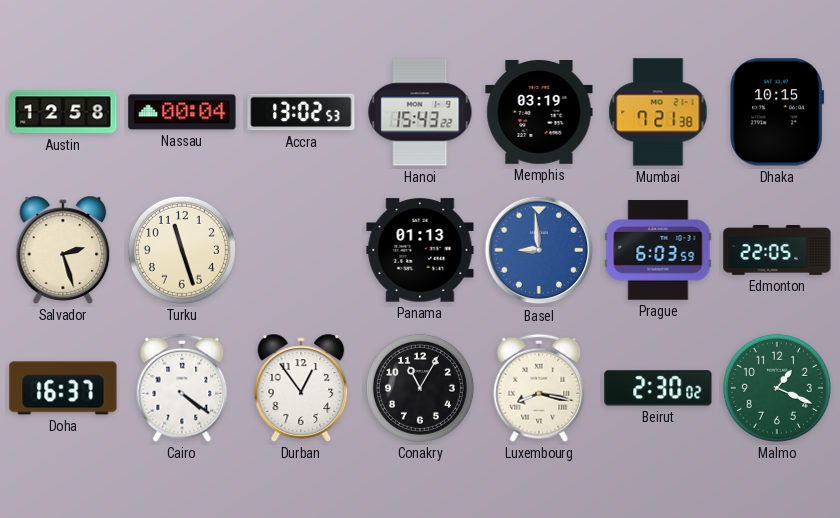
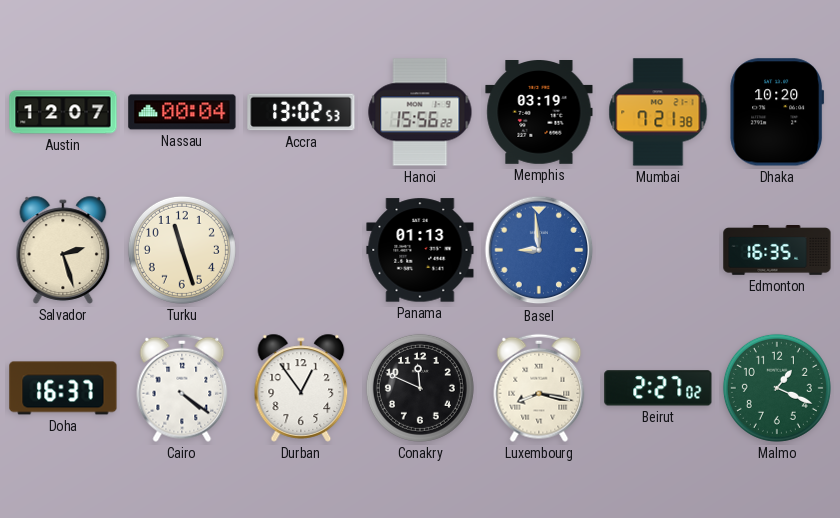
Austin: 12:58 -> 12:07
Hanoi: 15:43 -> 15:56
Dhaka: 10:15 -> 10:20
Prague: 6:03 -> none
Edmonton: 22:05 -> 16:35
Conakry: 11:05 -> 11:49
Beirut: 2:30 -> 2:27
